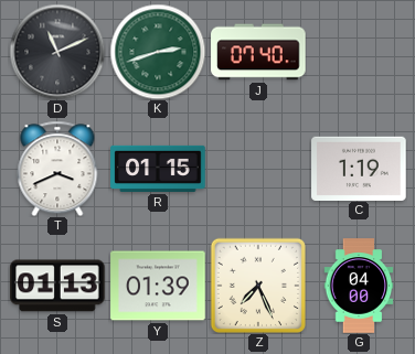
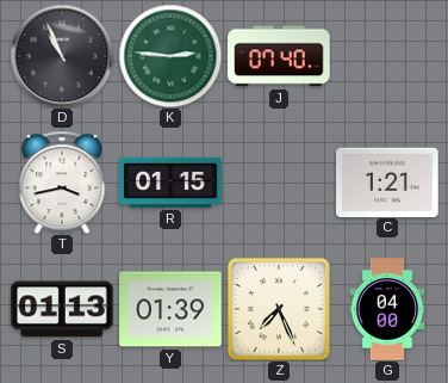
D: 11:11 -> 10:56
K: 2:42 -> 2:46
T: 3:41 -> 3:43
C: 1:19 -> 1:21
